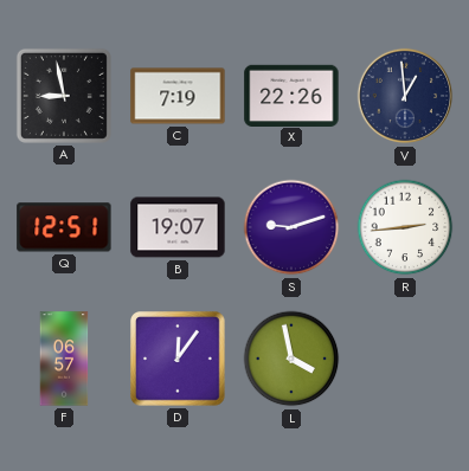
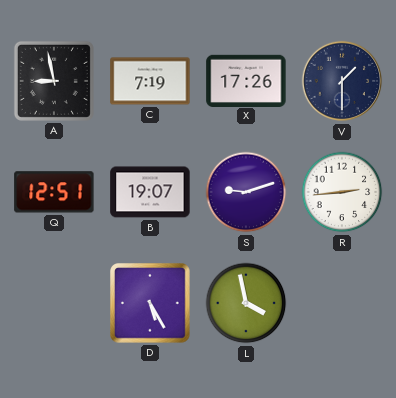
X: 22:26 -> 17:26
V: 12:59 -> 1:30
F: 06:57 -> none
D: 12:06 -> 5:25
